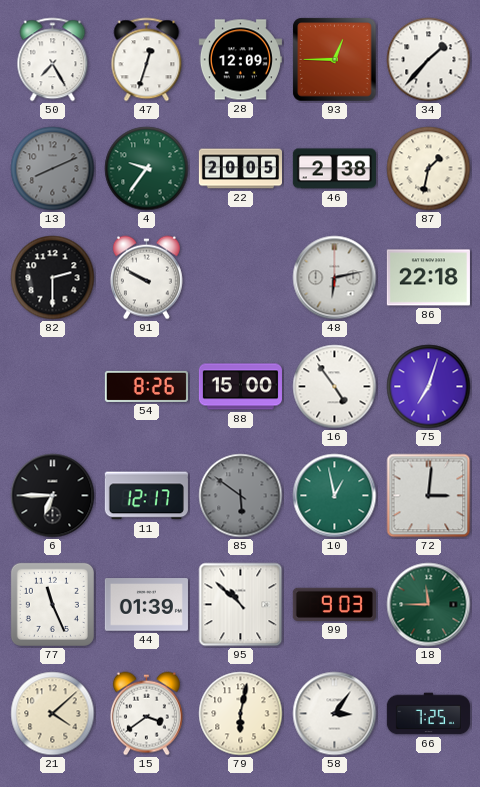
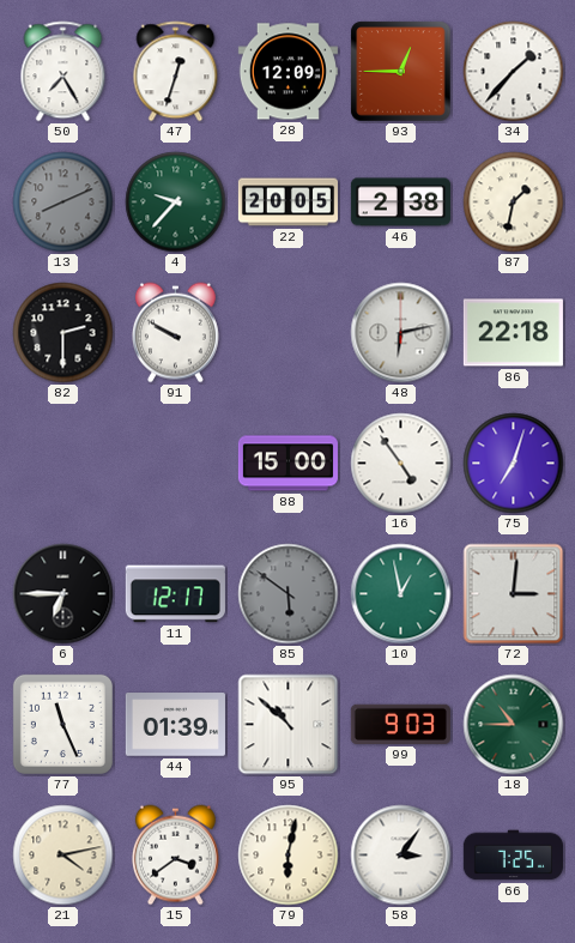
4: 9:36 -> 9:37
54: 8:26 -> none
18: 11:45 -> 10:45
21: 4:08 -> 4:13
